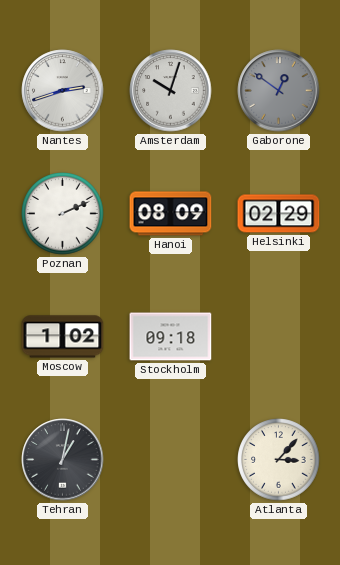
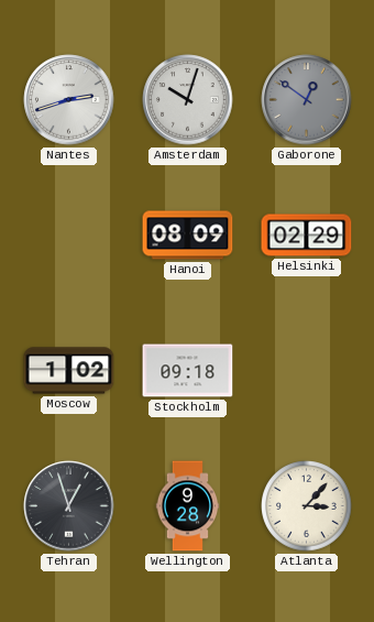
Poznan: 2:11 -> none
Tehran: 1:02 -> 12:57
Wellington: none -> 9:28
